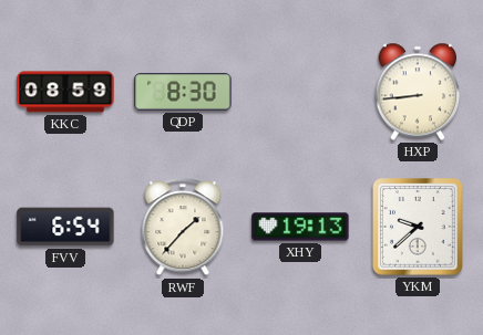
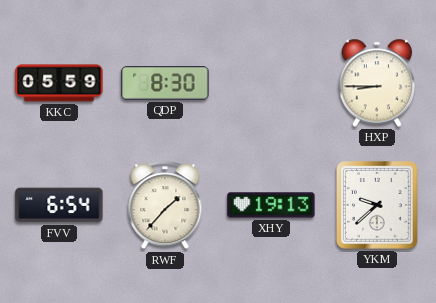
KKC: 08:59 -> 05:59
HXP: 8:44 -> 8:45
